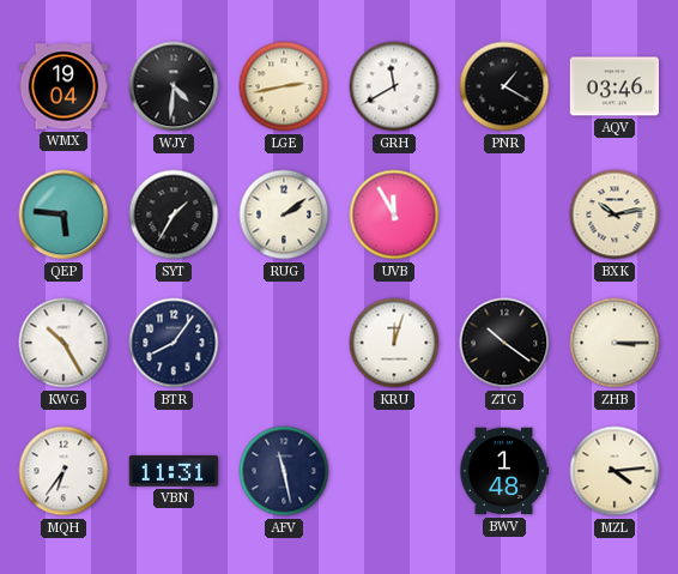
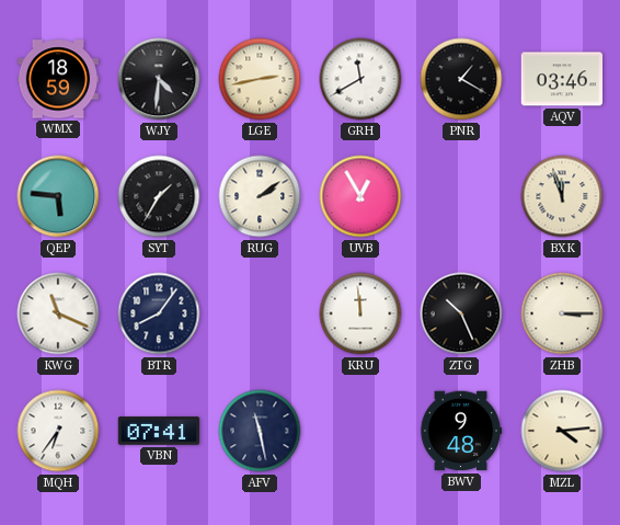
WMX: 19:04 -> 18:59
UVB: 11:55 -> 12:55
BXK: 10:13 -> 11:57
KWG: 10:25 -> 11:19
KRU: 12:03 -> 11:59
ZTG: 10:21 -> 10:26
VBN: 11:31 -> 07:41
BWV: 1:48 -> 9:48
